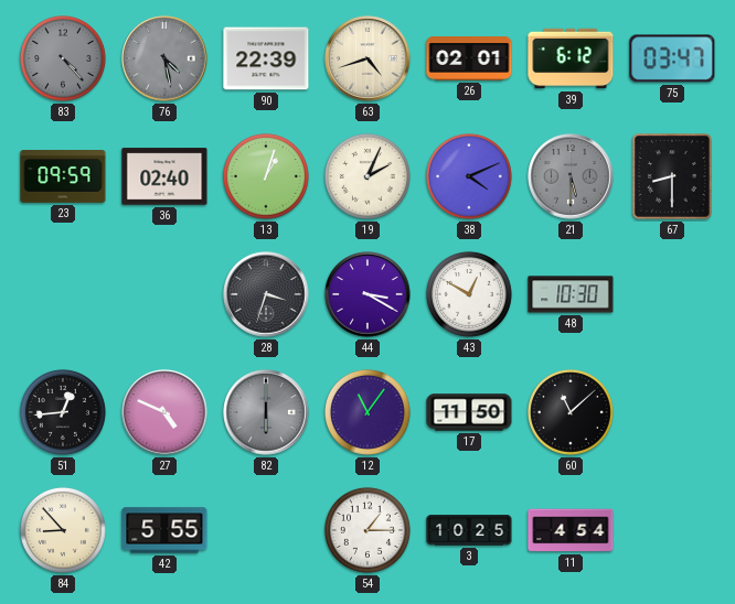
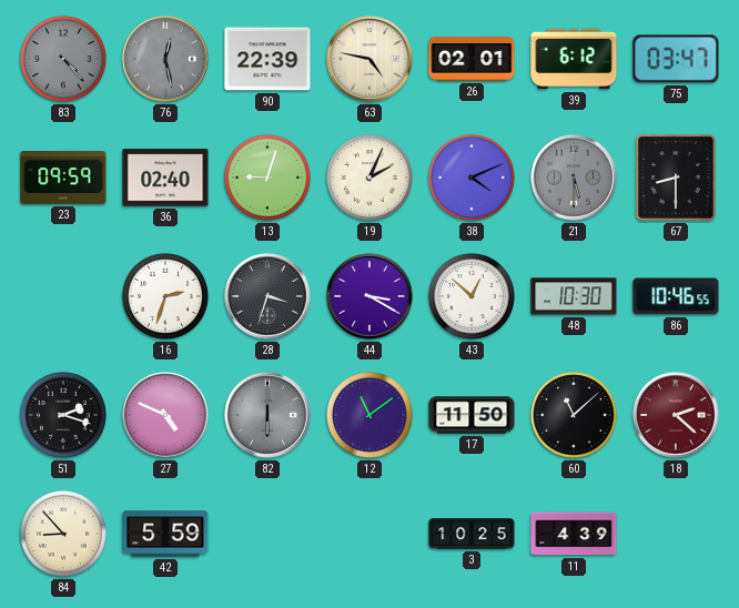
76: 4:28 -> 12:28
63: 4:42 -> 4:47
13: 1:03 -> 9:03
16: none -> 2:33
43: 12:50 -> 12:52
86: none -> 10:46
51: 12:44 -> 2:18
12: 11:06 -> 11:09
18: none -> 2:22
42: 5:55 -> 5:59
54: 1:15 -> none
11: 4:54 -> 4:39
